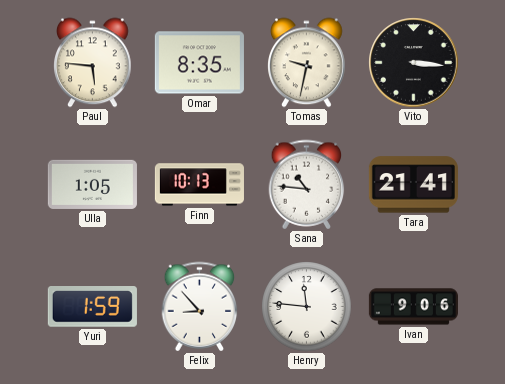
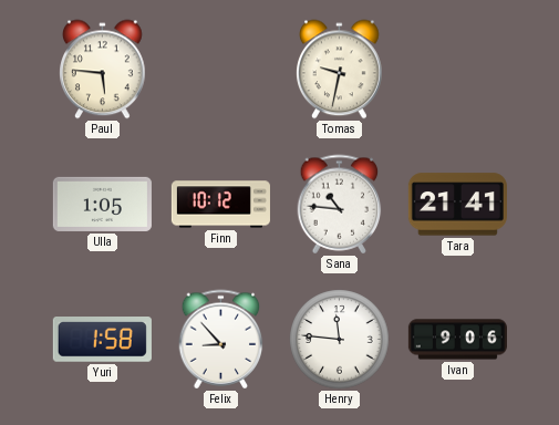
Omar: 8:35 -> none
Vito: 3:16 -> none
Finn: 10:13 -> 10:12
Yuri: 1:59 -> 1:58
